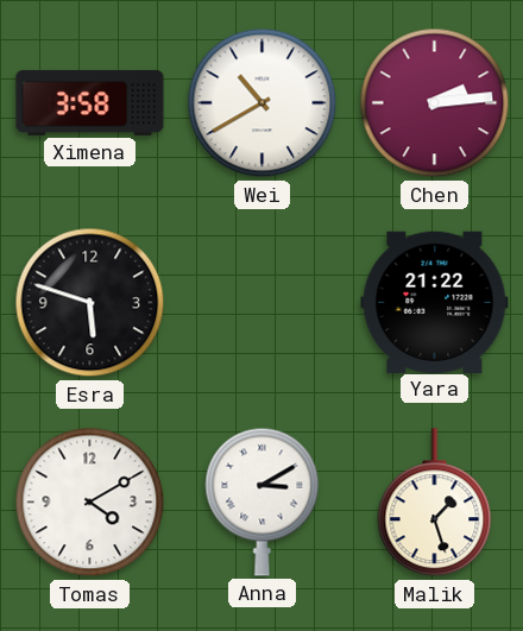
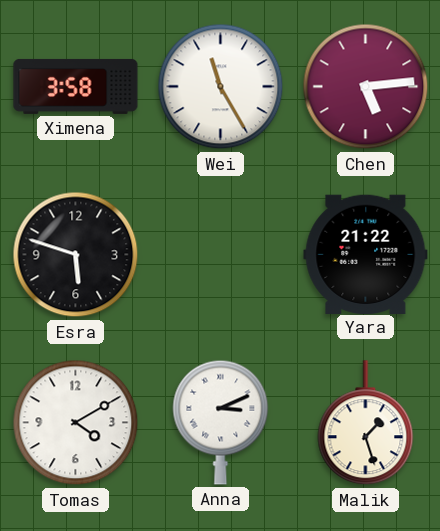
Wei: 10:40 -> 11:25
Chen: 2:14 -> 5:14
Anna: 3:10 -> 3:11
